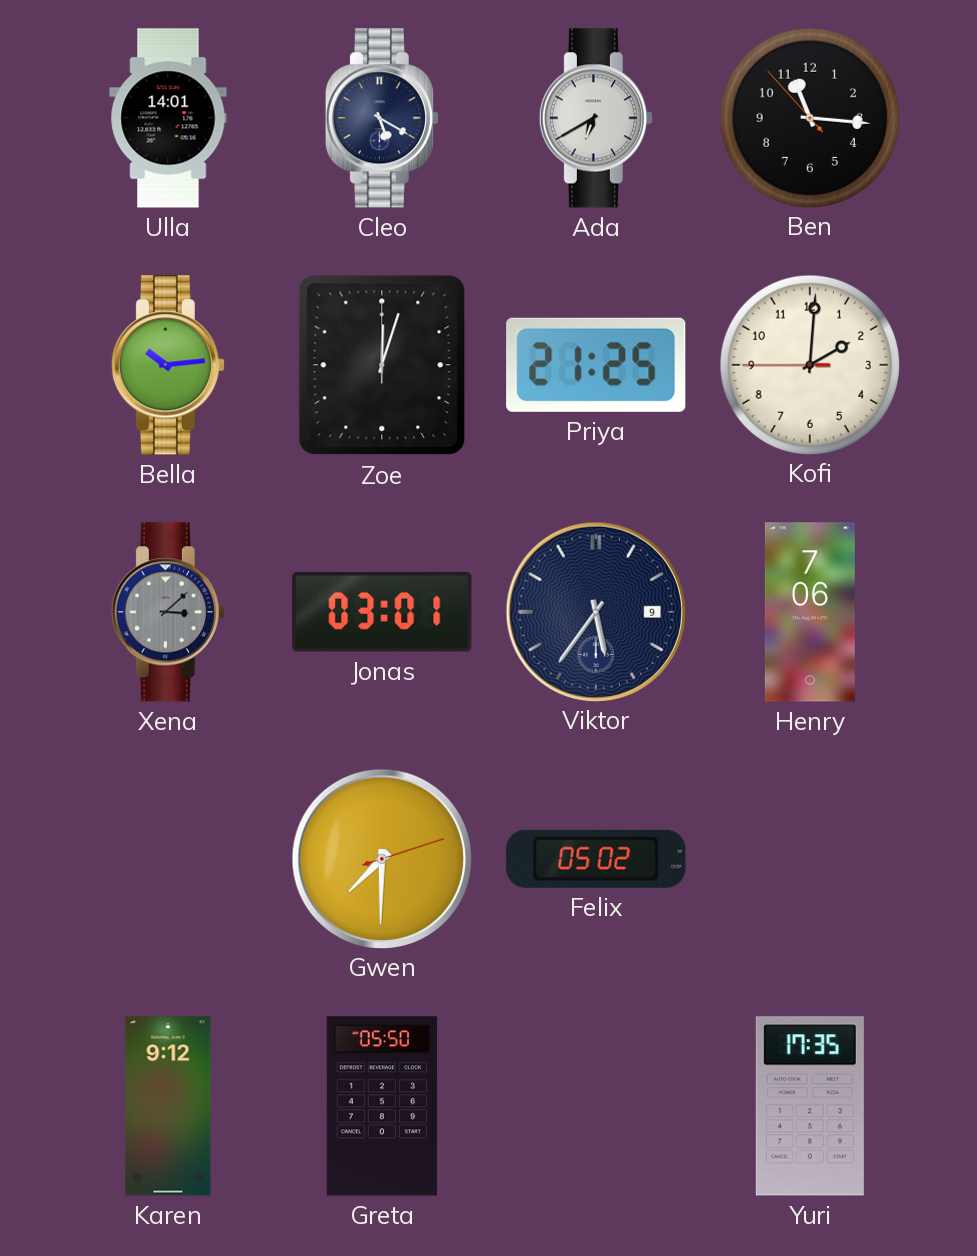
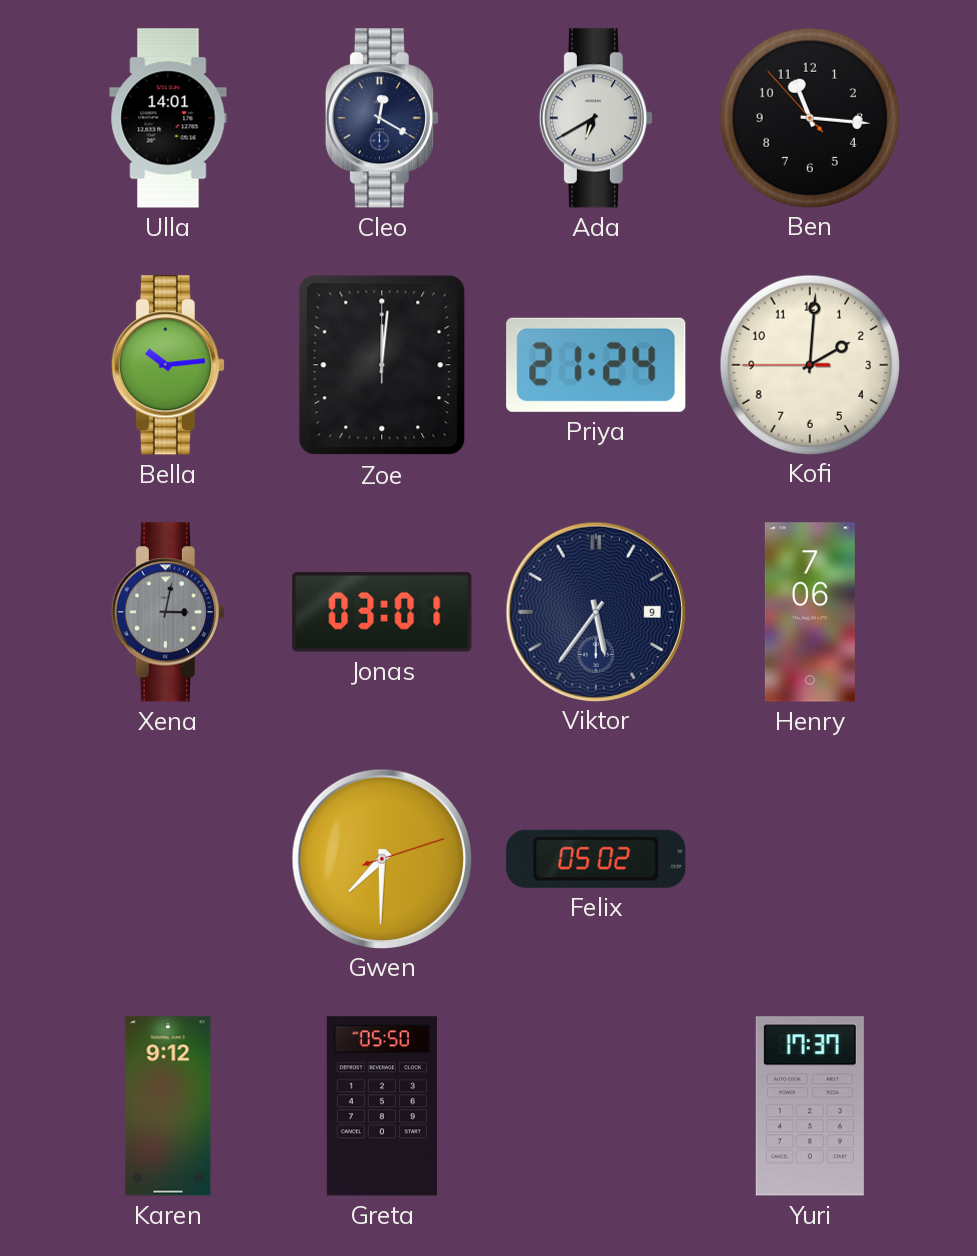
Cleo: 5:20 -> 12:20
Zoe: 12:03 -> 12:01
Priya: 21:25 -> 21:24
Xena: 3:08 -> 3:02
Yuri: 17:35 -> 17:37
